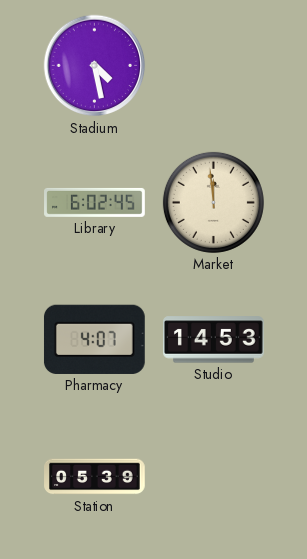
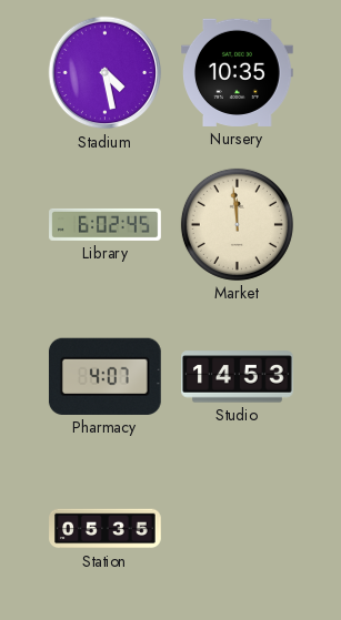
Nursery: none -> 10:35
Station: 05:39 -> 05:35
